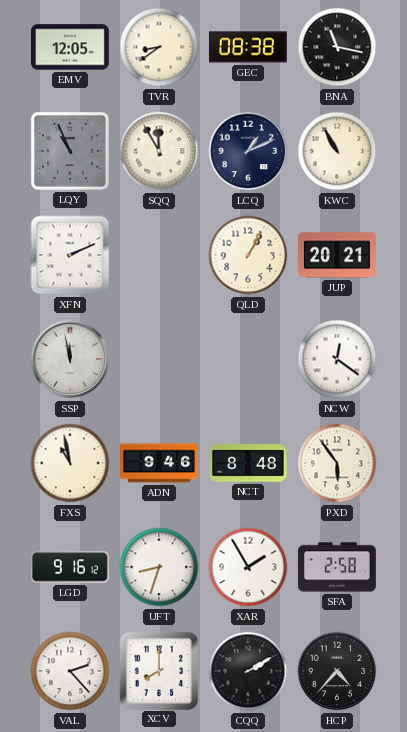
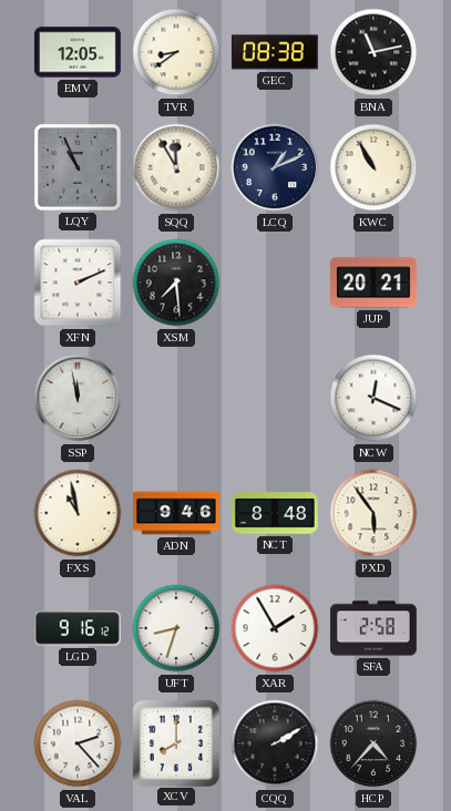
BNA: 11:17 -> 11:13
XSM: none -> 7:29
QLD: 1:05 -> none
NCW: 12:21 -> 12:19
